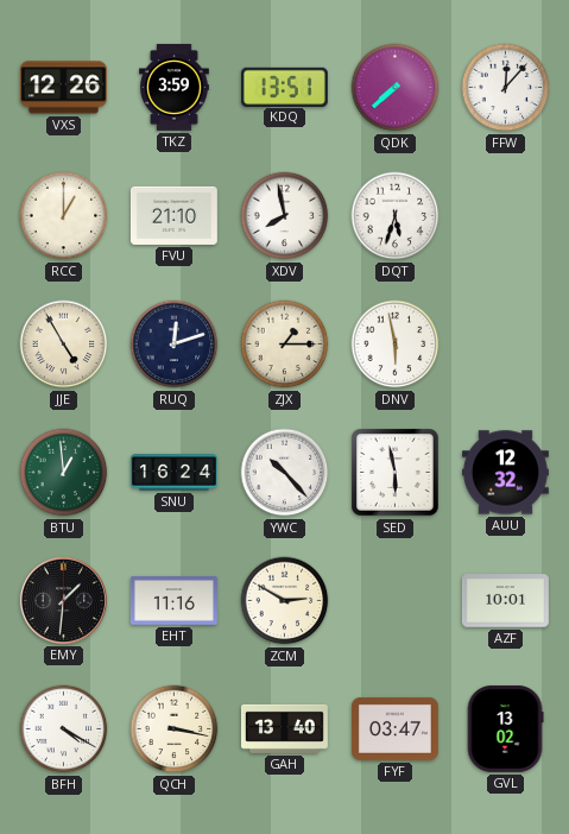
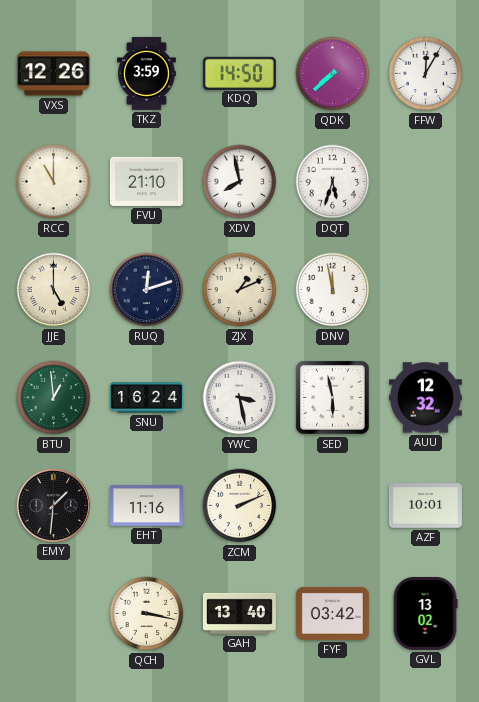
KDQ: 13:51 -> 14:50
FFW: 12:07 -> 12:05
RCC: 1:00 -> 11:00
JJE: 4:55 -> 5:00
ZJX: 1:15 -> 1:11
DNV: 5:58 -> 11:58
YWC: 10:23 -> 3:28
ZCM: 2:50 -> 2:11
BFH: 4:20 -> none
FYF: 03:47 -> 03:42
